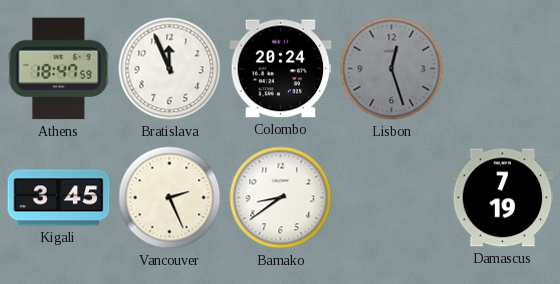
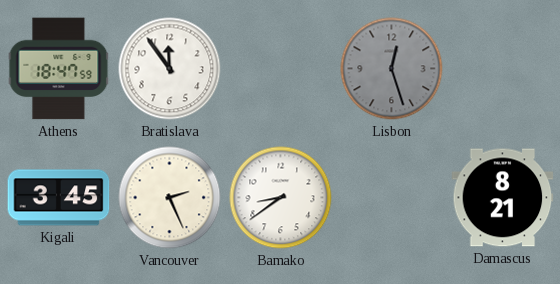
Bratislava: 11:56 -> 11:54
Colombo: 20:24 -> none
Damascus: 7:19 -> 8:21
